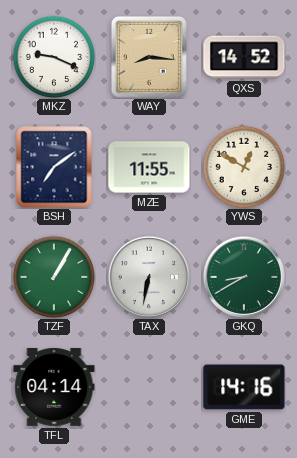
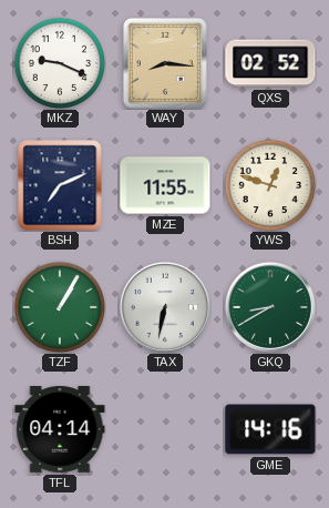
QXS: 14:52 -> 02:52
BSH: 7:09 -> 7:11
YWS: 12:50 -> 12:48
